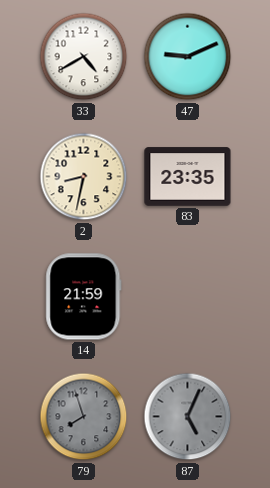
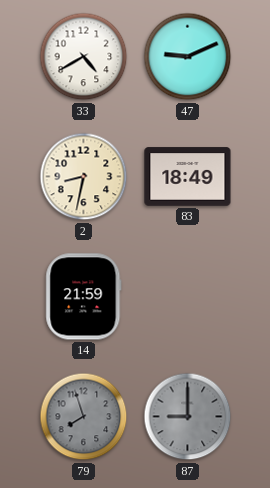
83: 23:35 -> 18:49
87: 5:04 -> 9:00
